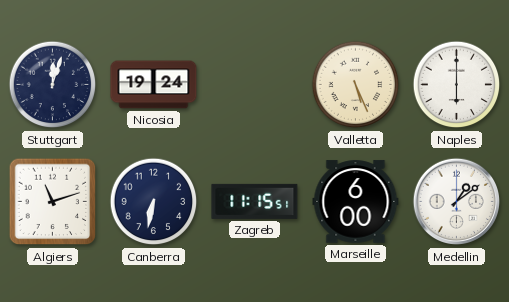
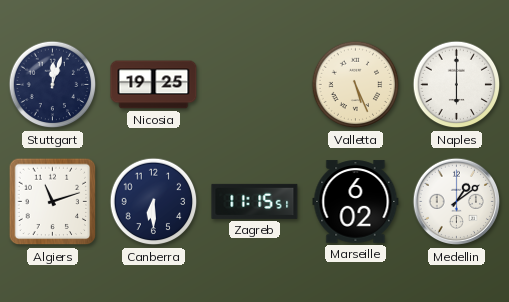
Nicosia: 19:24 -> 19:25
Canberra: 6:32 -> 6:30
Marseille: 6:00 -> 6:02
